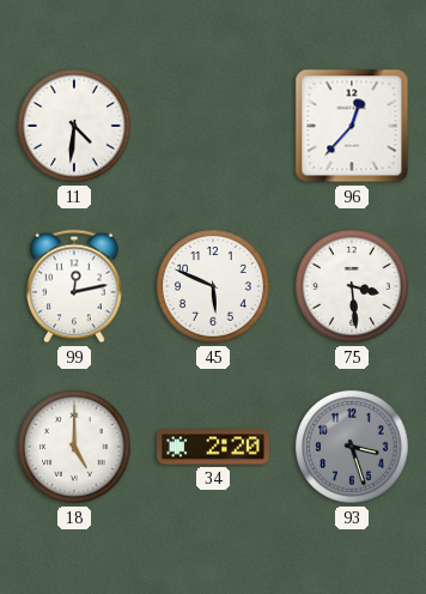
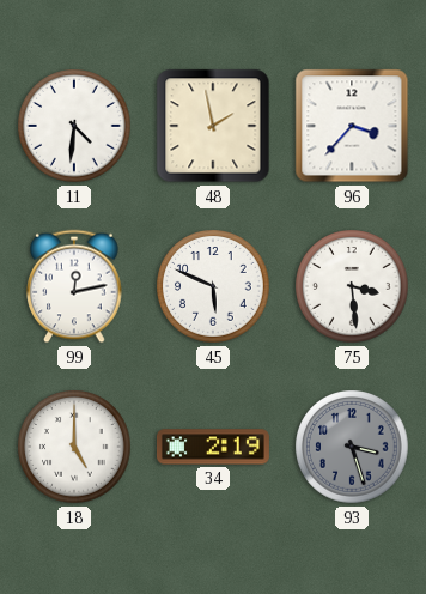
48: none -> 1:58
96: 12:37 -> 3:37
34: 2:20 -> 2:19
